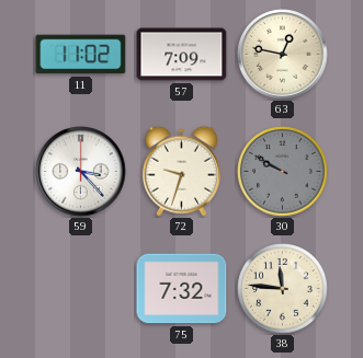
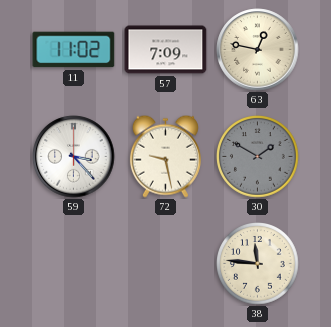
72: 9:33 -> 9:28
30: 9:50 -> 1:50
75: 7:32 -> none
